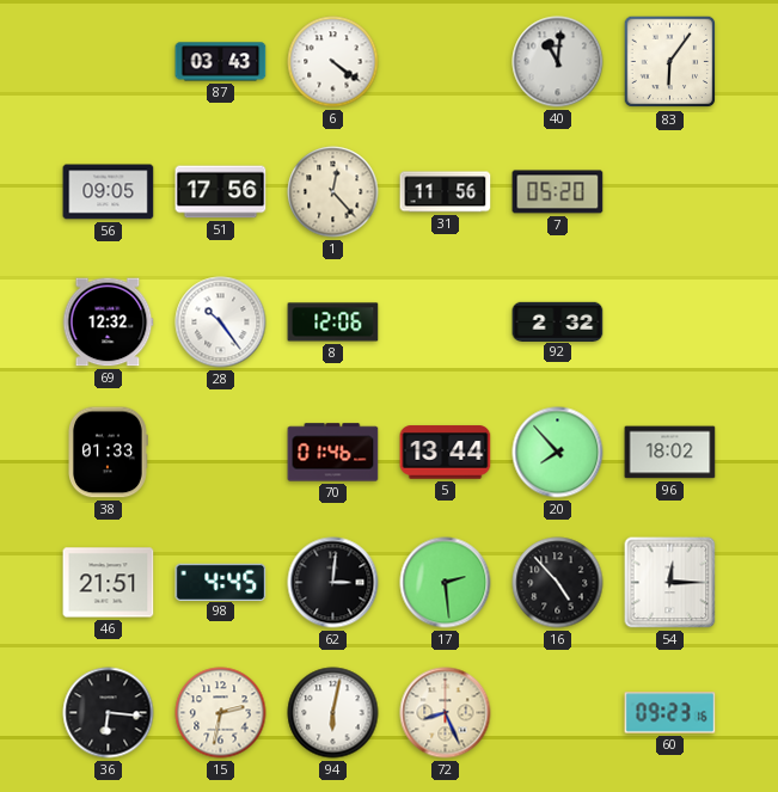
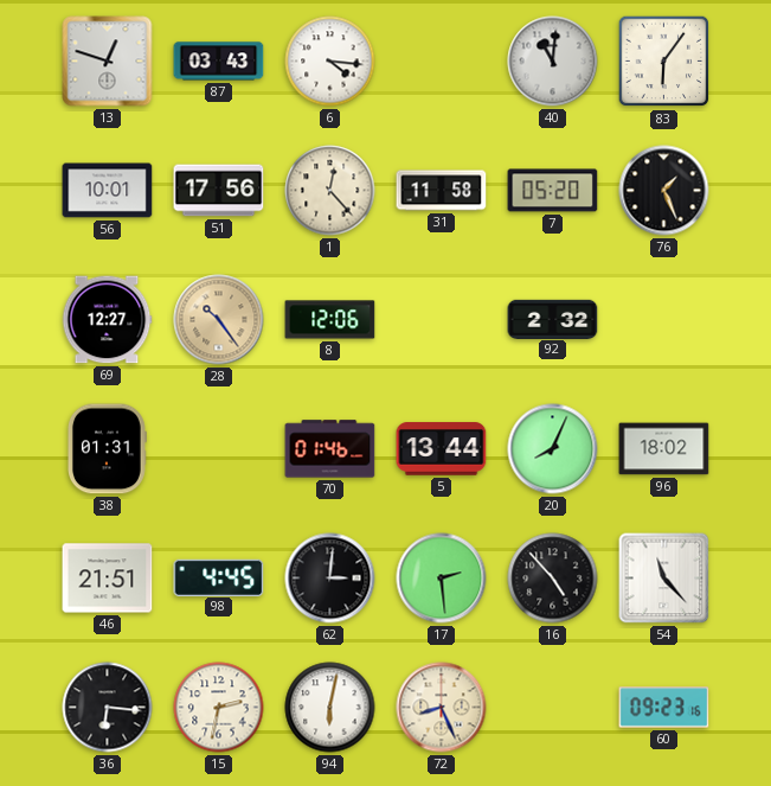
13: none -> 12:48
6: 4:21 -> 4:16
56: 09:05 -> 10:01
31: 11:56 -> 11:58
76: none -> 1:26
69: 12:32 -> 12:27
28 dial: white -> champagne
38: 01:33 -> 01:31
20: 7:53 -> 8:04
54: 12:15 -> 11:23
